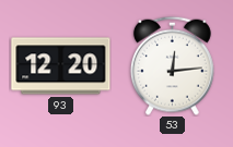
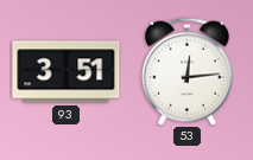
93: 12:20 -> 3:51
